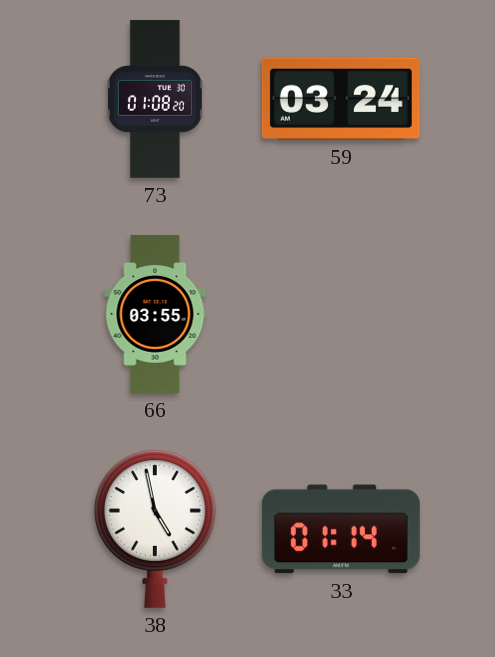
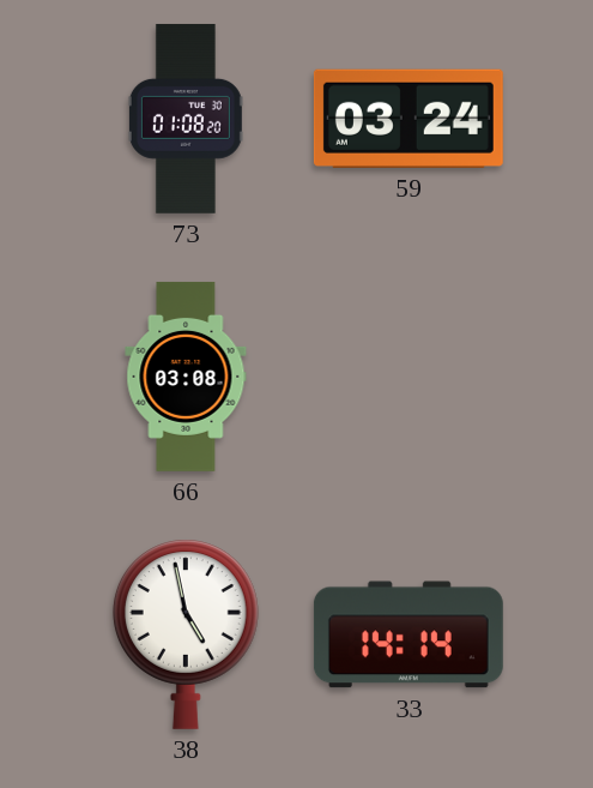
66: 03:55 -> 03:08
33: 01:14 -> 14:14
